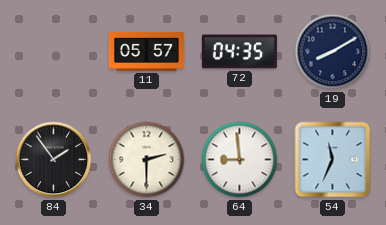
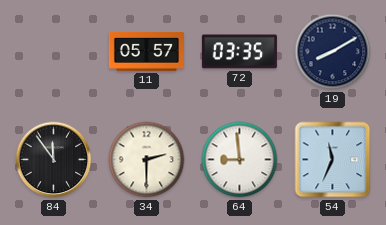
72: 04:35 -> 03:35
84: 1:54 -> 11:54
